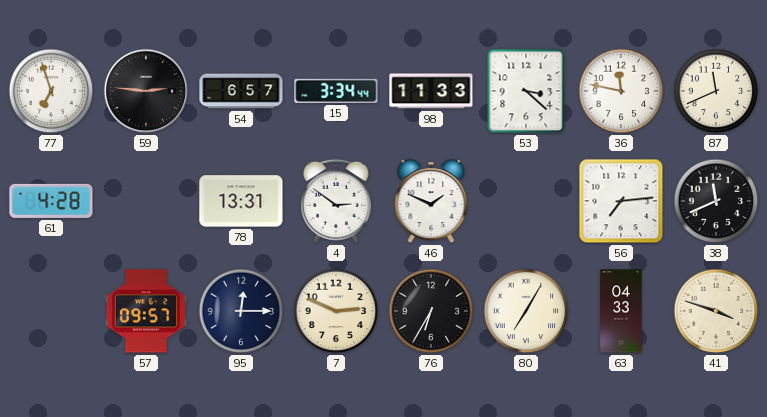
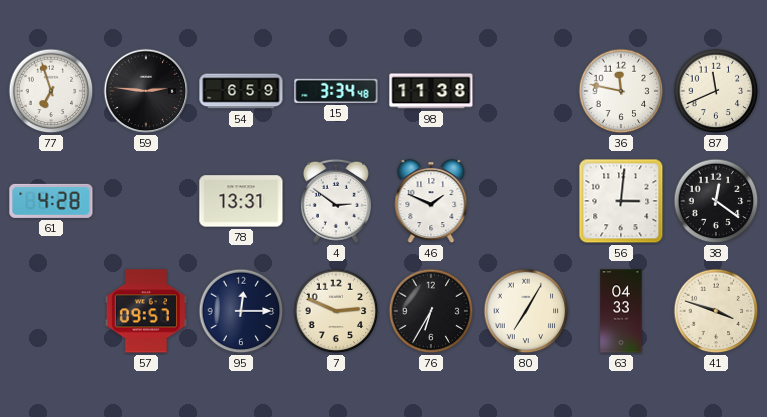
54: 6:57 -> 6:59
15: 3:34:44 -> 3:34:48
98: 11:33 -> 11:38
53: 3:22 -> none
56: 7:14 -> 3:01
38: 11:41 -> 12:21
